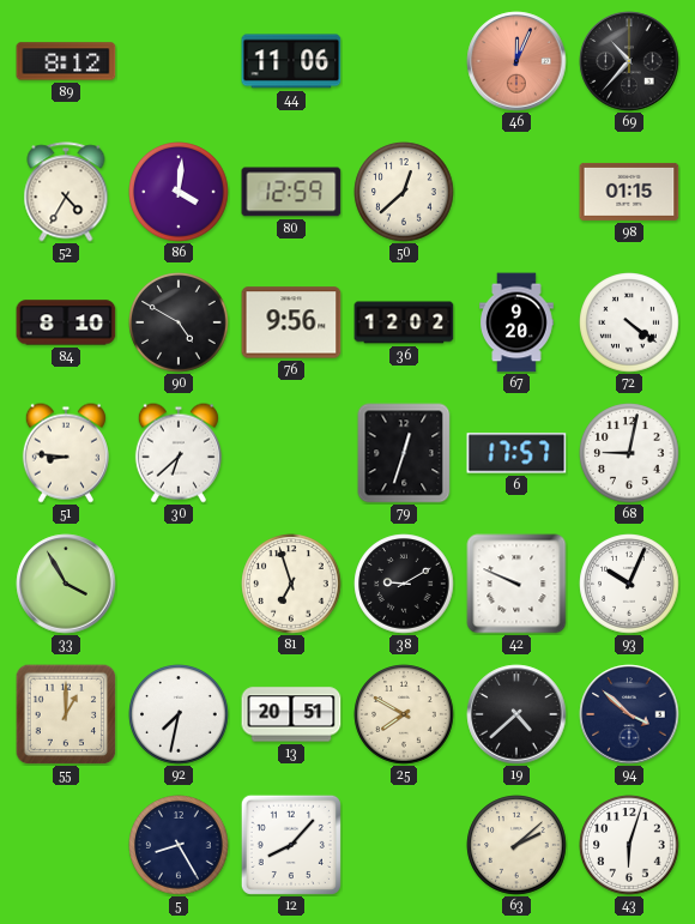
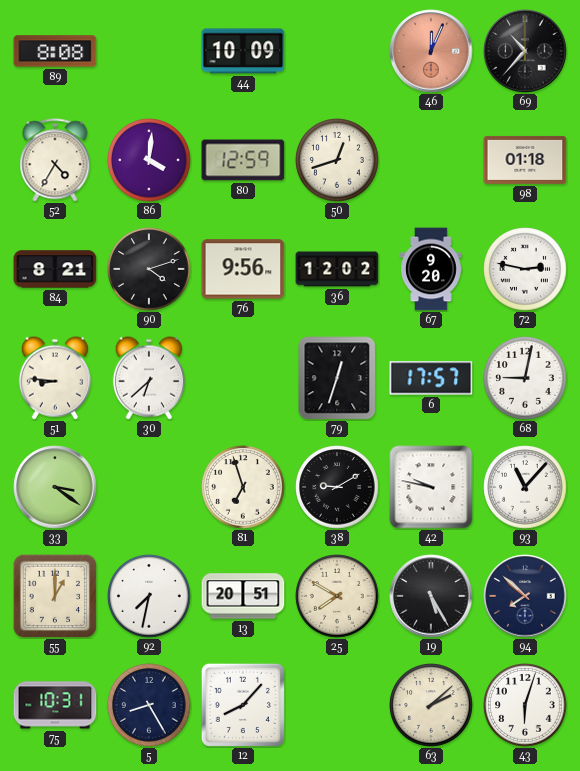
89: 8:12 -> 8:08
44: 11:06 -> 10:09
50: 12:38 -> 12:42
98: 01:15 -> 01:18
84: 8:10 -> 8:21
90: 4:50 -> 4:12
72: 4:21 -> 2:47
33: 3:55 -> 3:21
42: 9:49 -> 9:47
93: 10:04 -> 11:07
19: 4:38 -> 5:25
94: 3:52 -> 7:52
75: none -> 10:31
